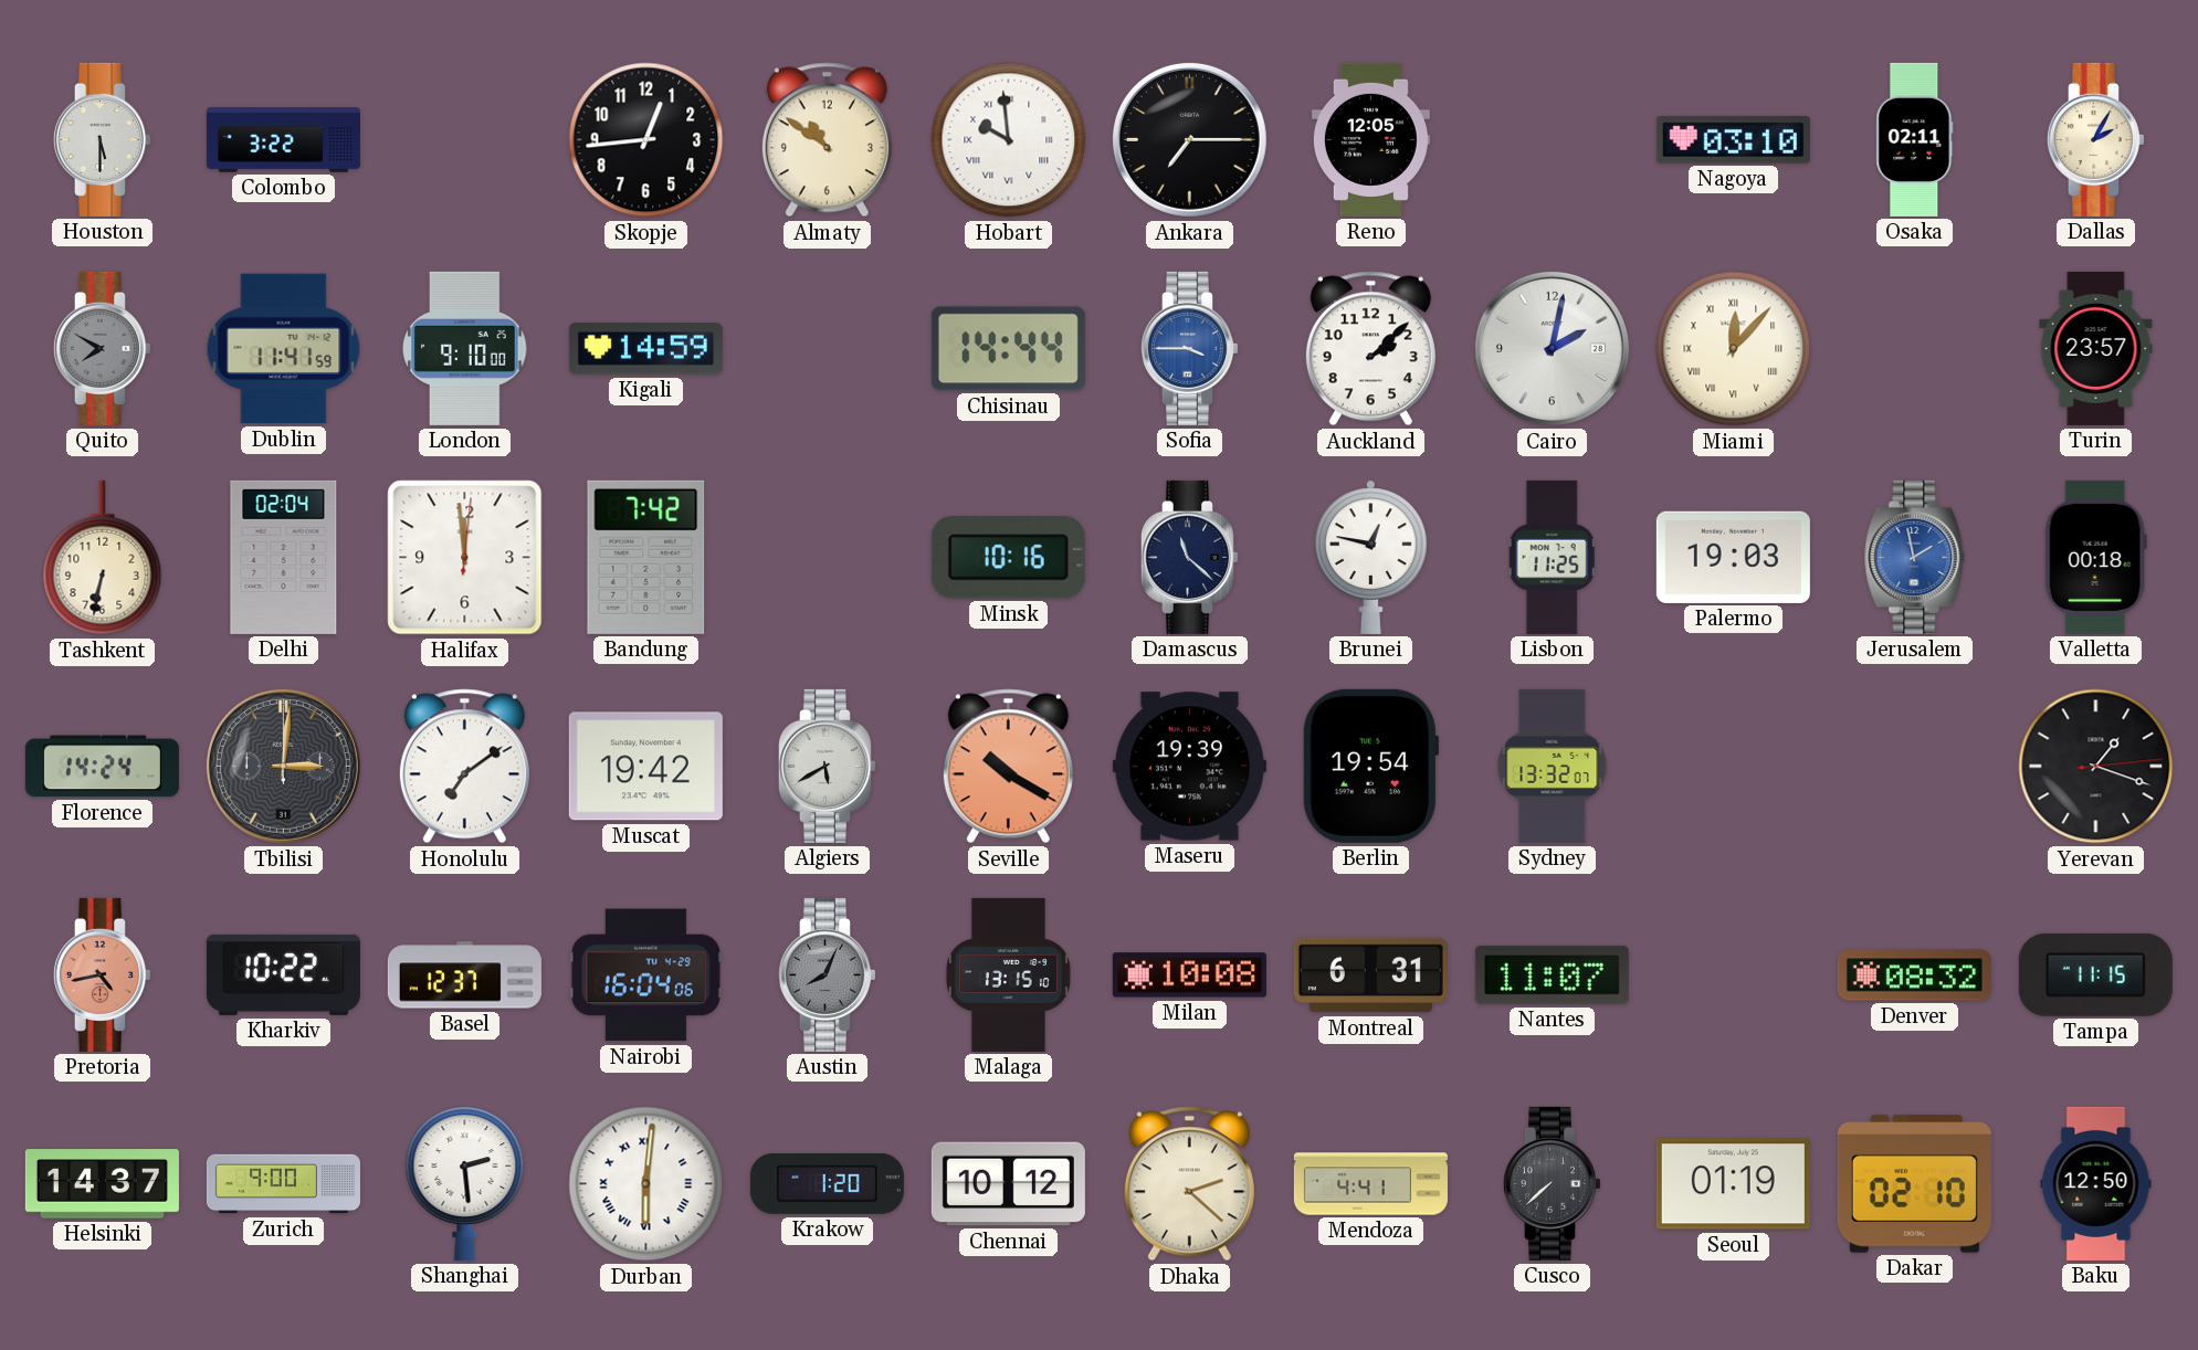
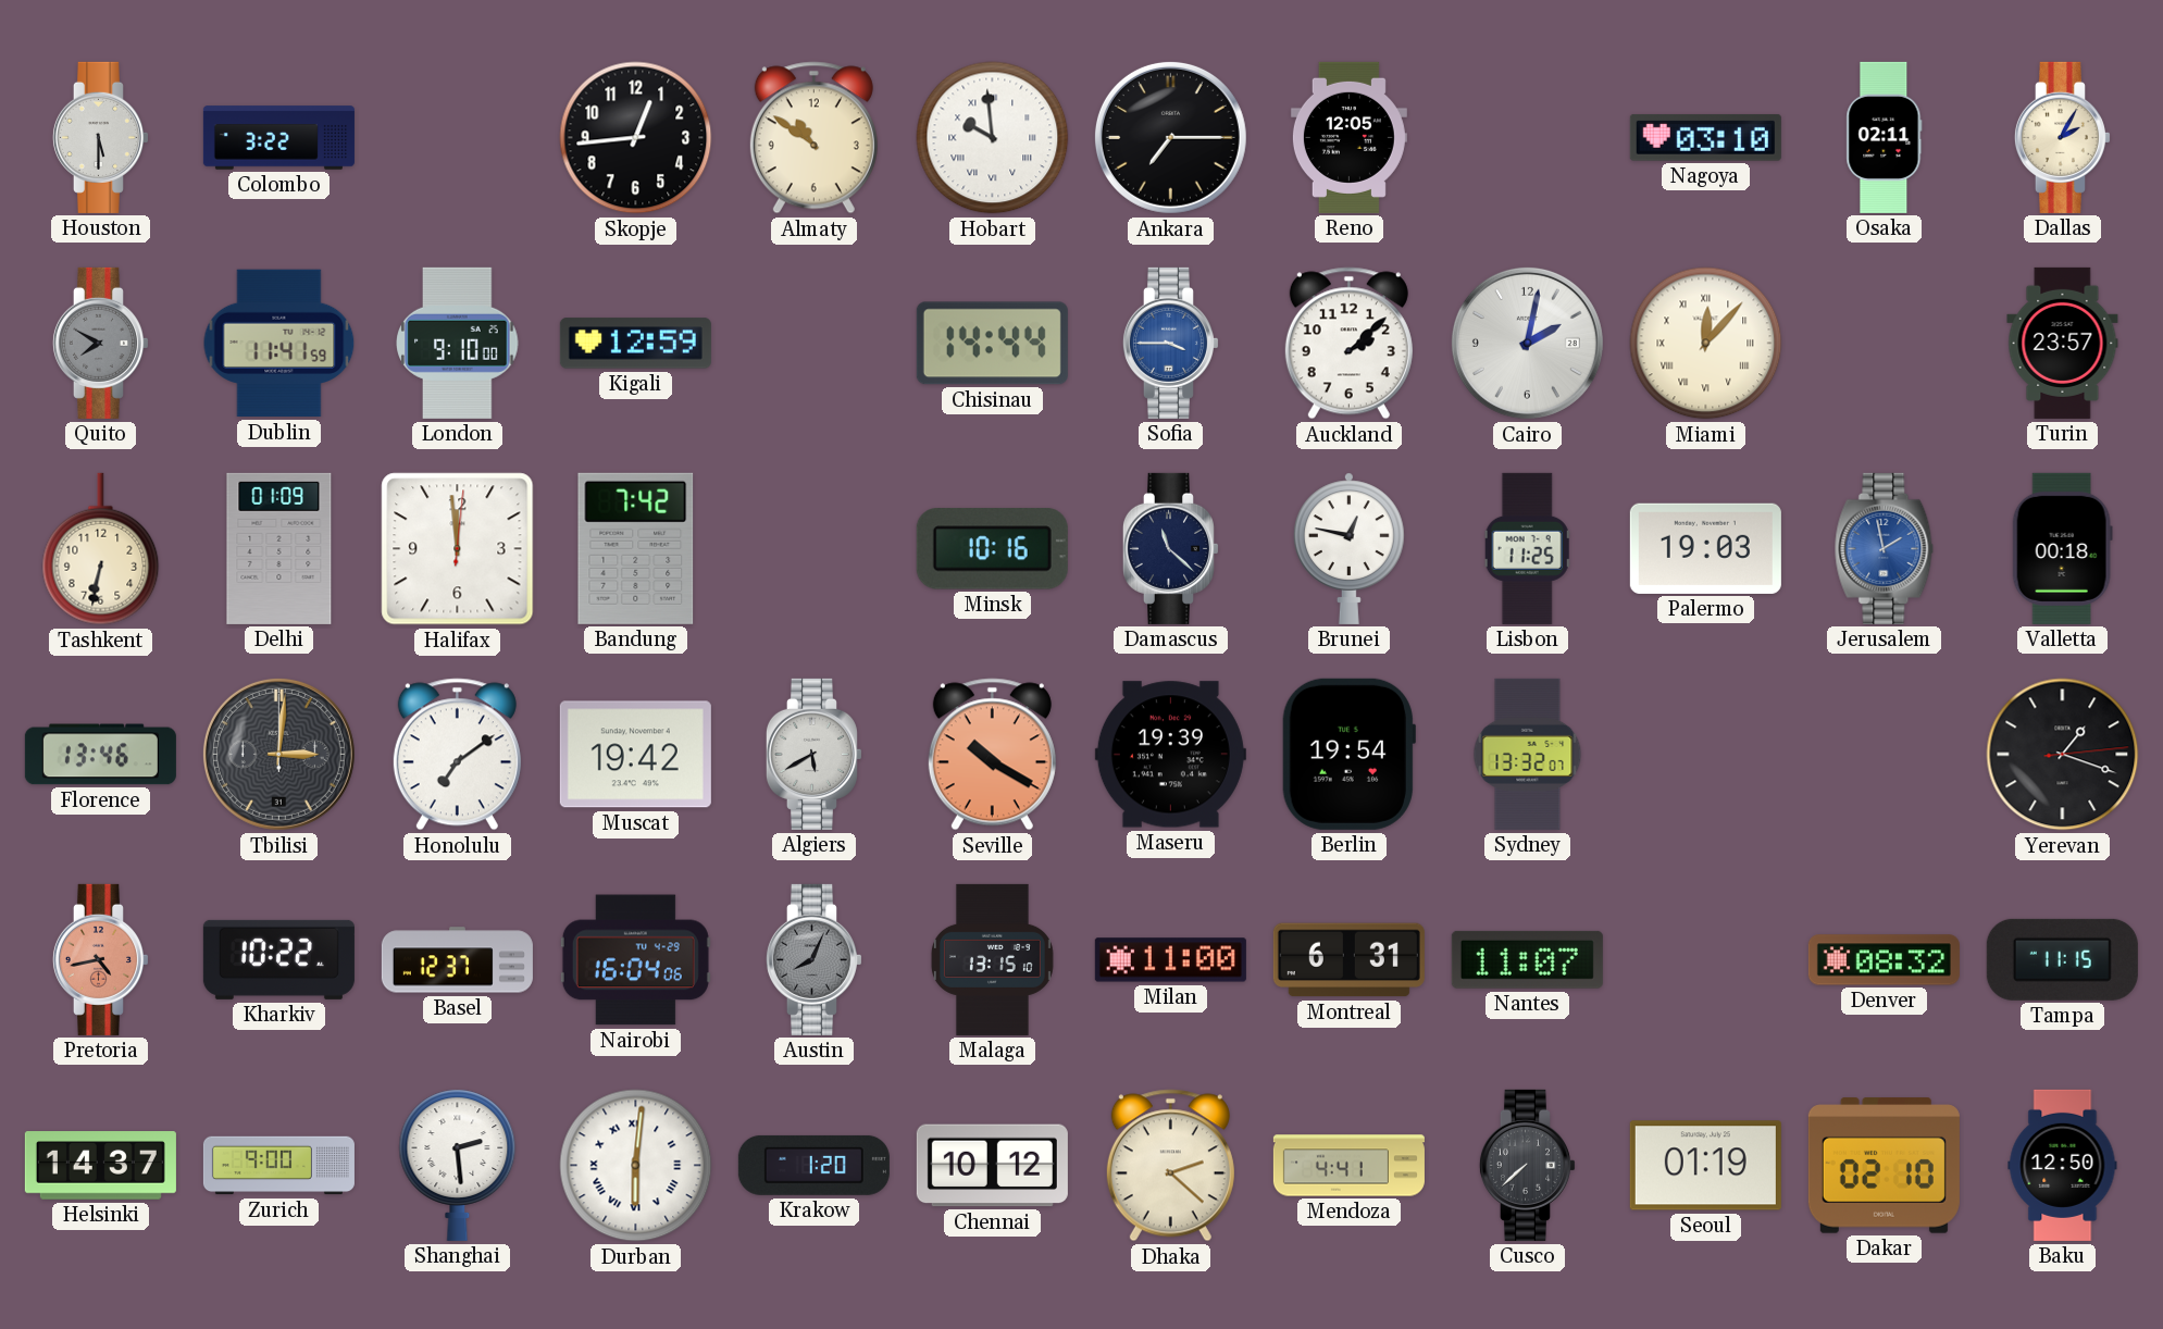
Kigali: 14:59 -> 12:59
Delhi: 02:04 -> 01:09
Florence: 14:24 -> 13:46
Milan: 10:08 -> 11:00
